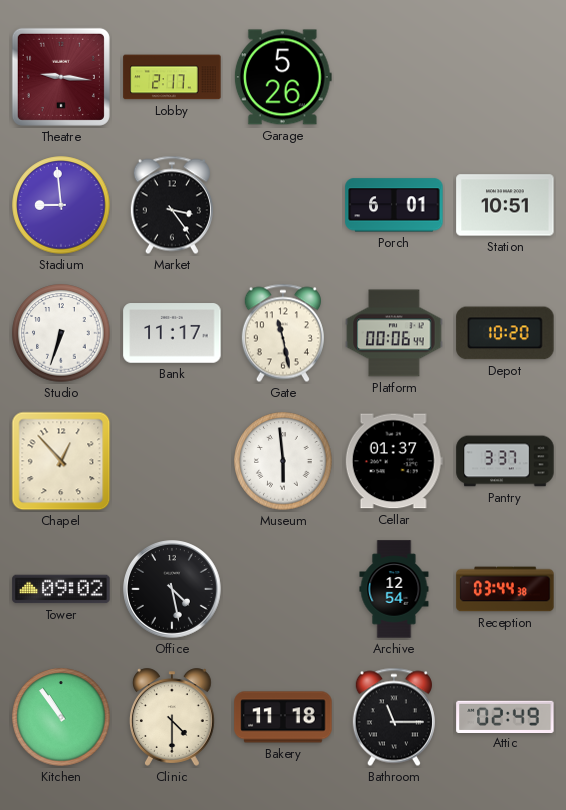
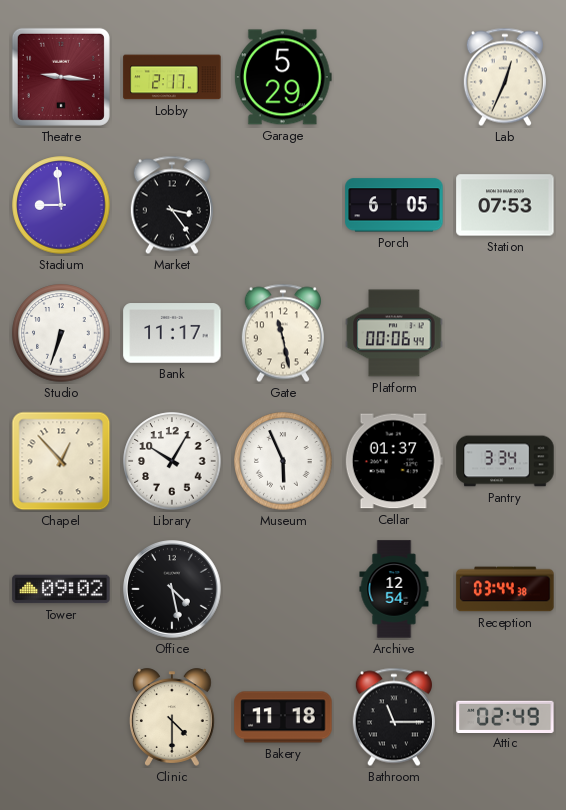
Garage: 5:26 -> 5:29
Lab: none -> 12:34
Porch: 6:01 -> 6:05
Station: 10:51 -> 07:53
Depot: 10:20 -> none
Library: none -> 10:05
Museum: 5:59 -> 5:56
Pantry: 3:37 -> 3:34
Kitchen: 10:54 -> none
